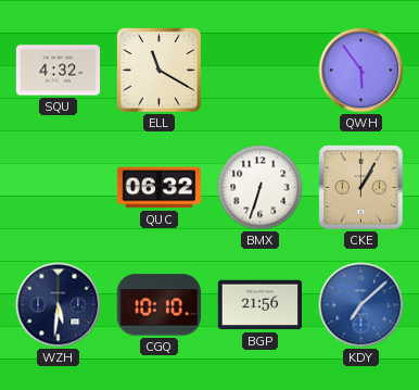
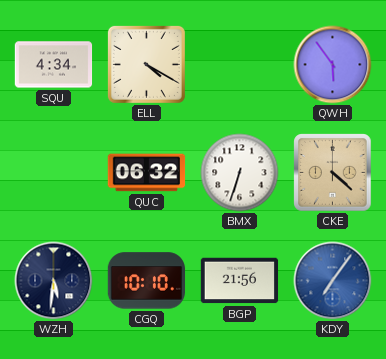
SQU: 4:32 -> 4:34
ELL: 11:20 -> 4:20
CKE: 1:05 -> 4:22
KDY: 7:08 -> 7:06
